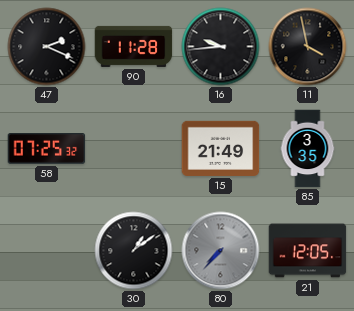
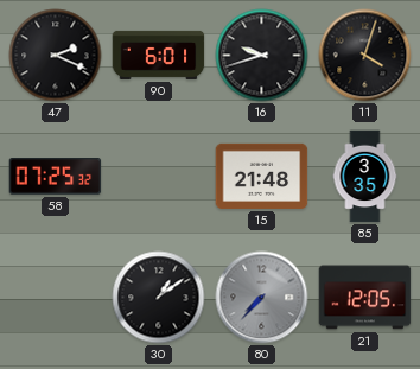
90: 11:28 -> 6:01
16: 9:44 -> 9:42
11: 3:58 -> 4:03
15: 21:49 -> 21:48
